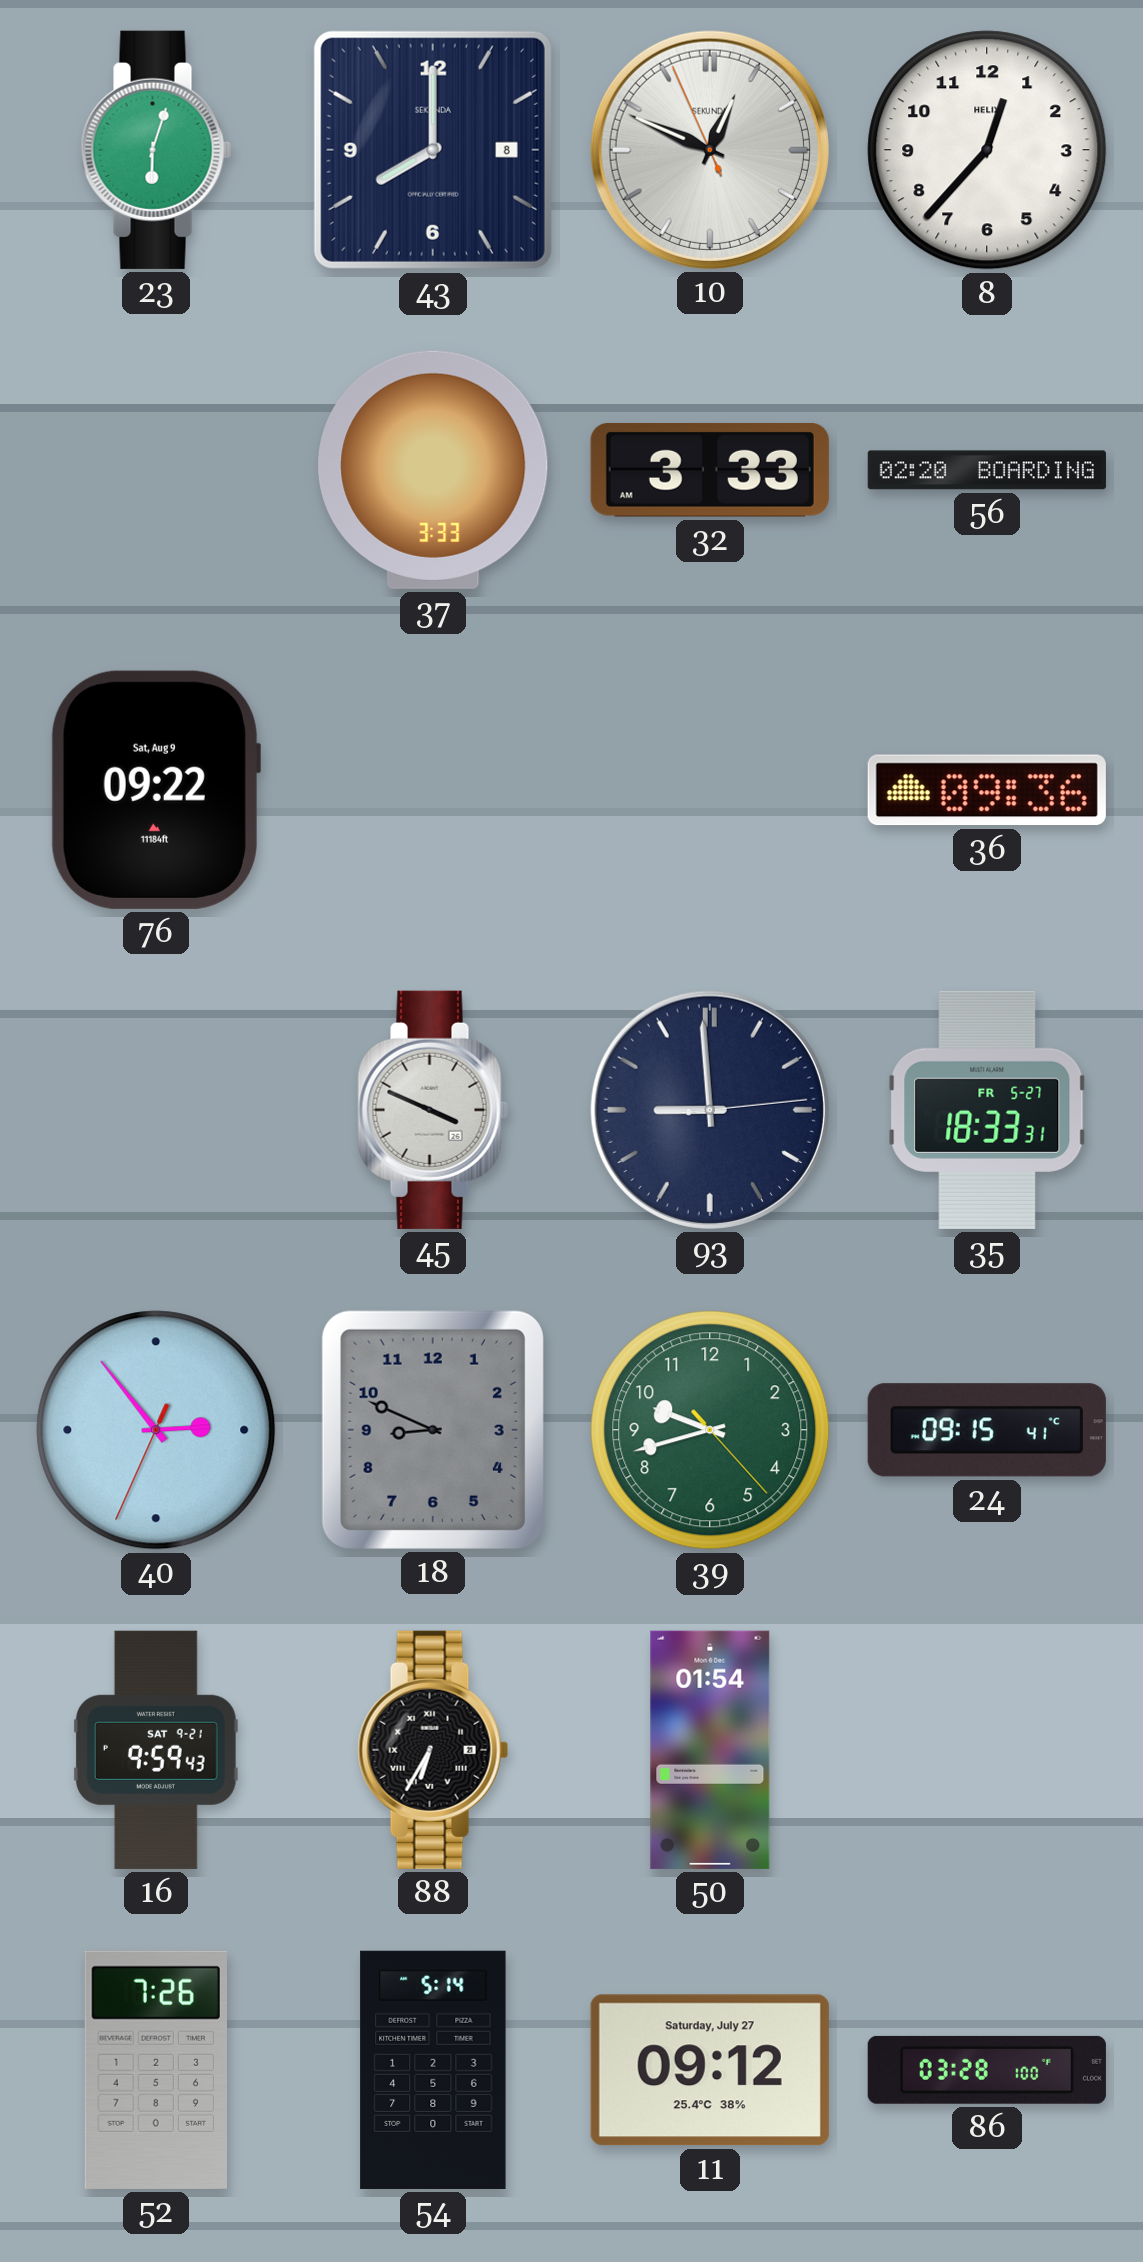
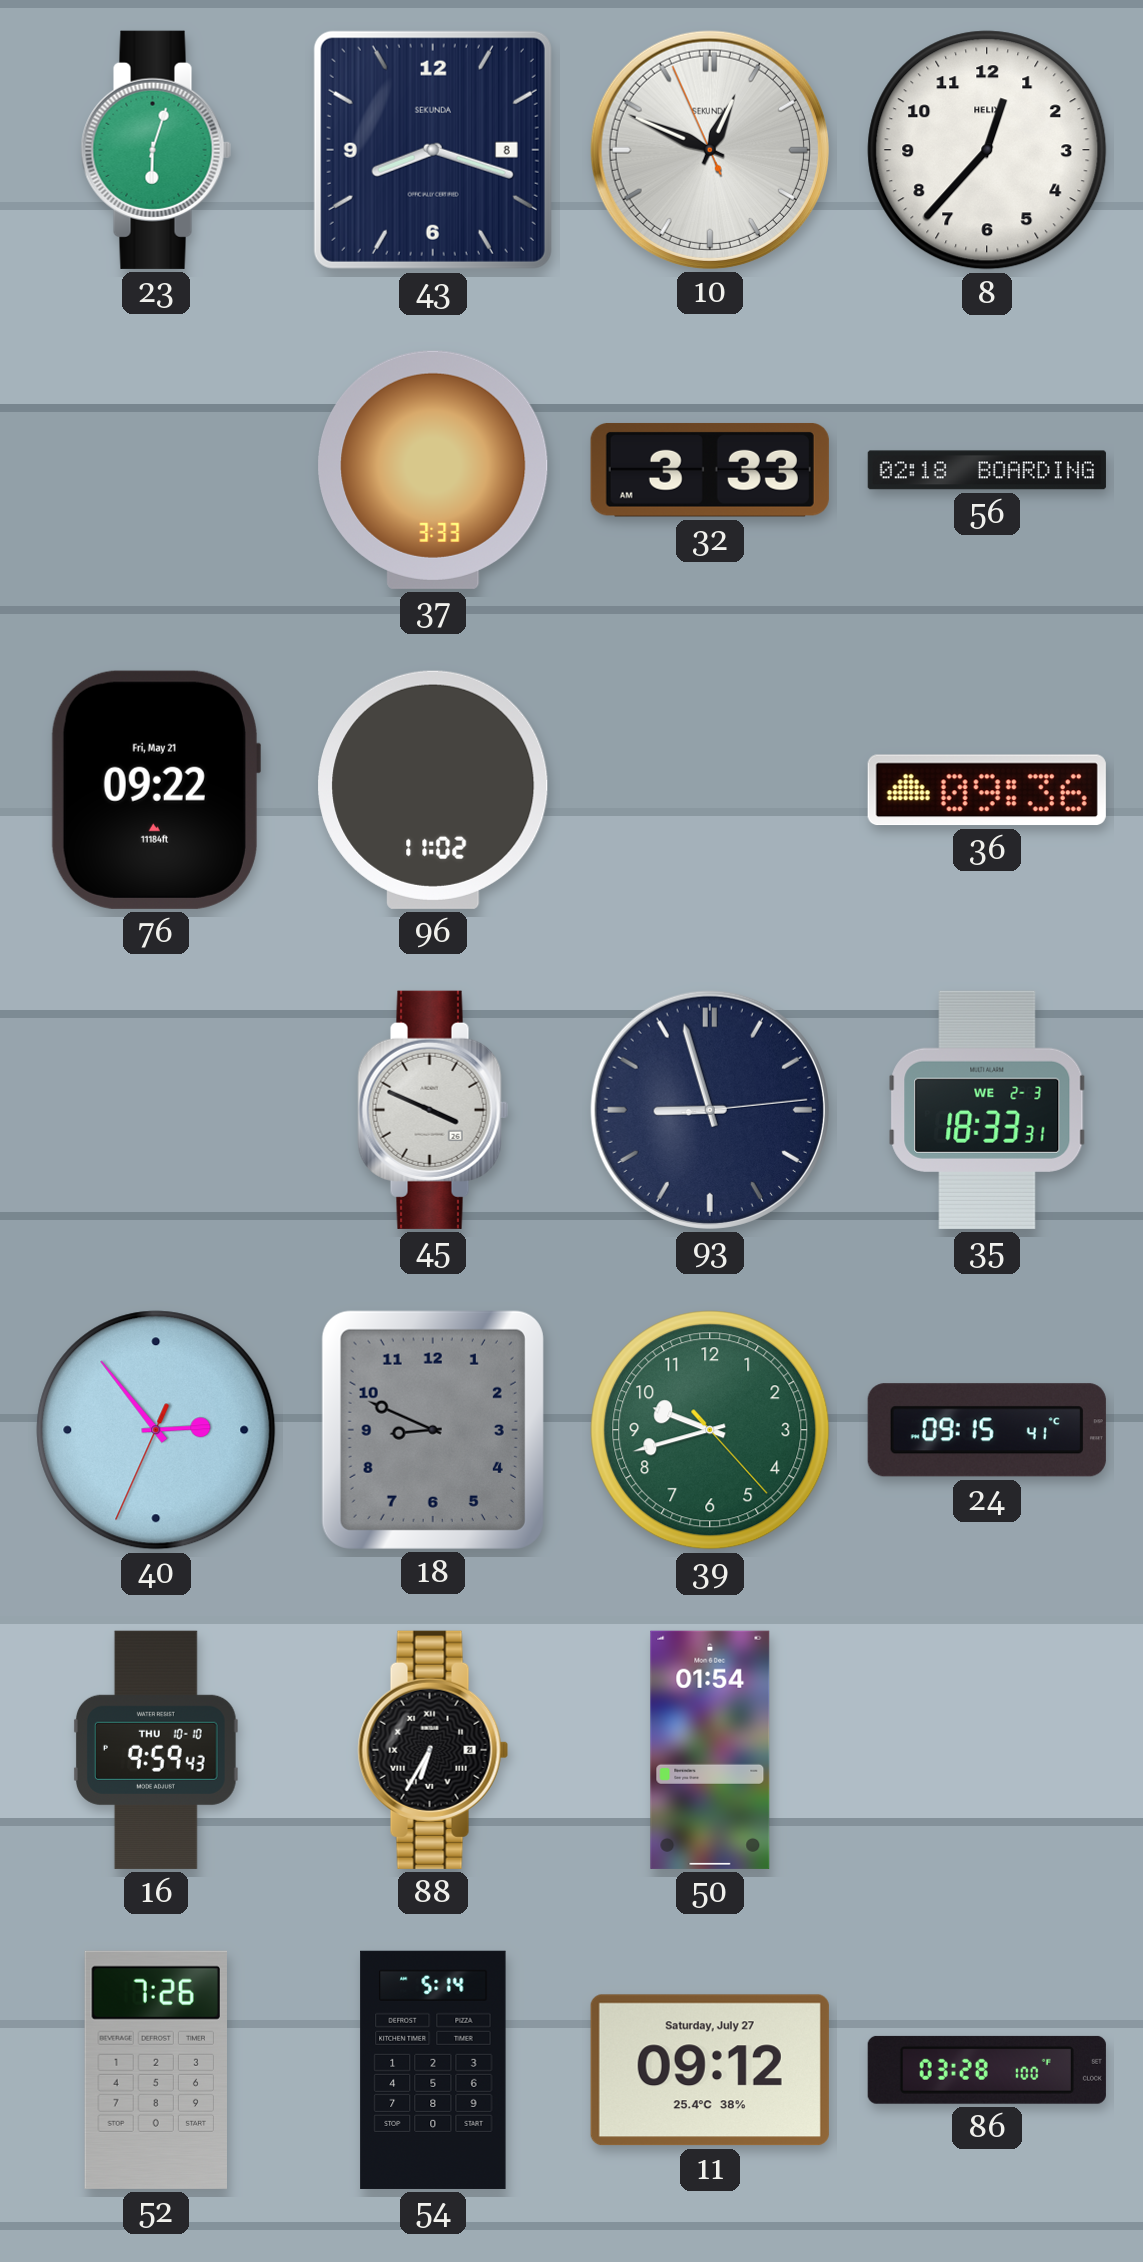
43: 8:00 -> 8:18
56: 02:20 -> 02:18
76 date: Sat, Aug 9 -> Fri, May 21
96: none -> 11:02
93: 8:59 -> 8:57
35 date: FR 5-27 -> WE 2-3
16 date: SAT 9-21 -> THU 10-10
